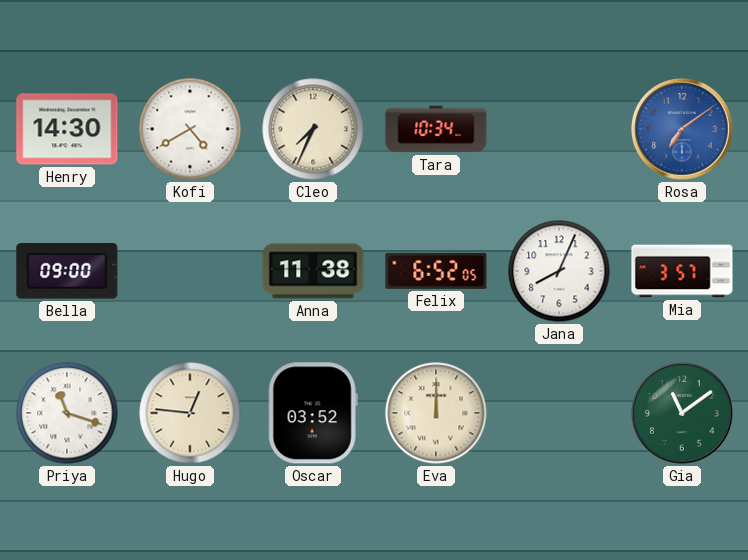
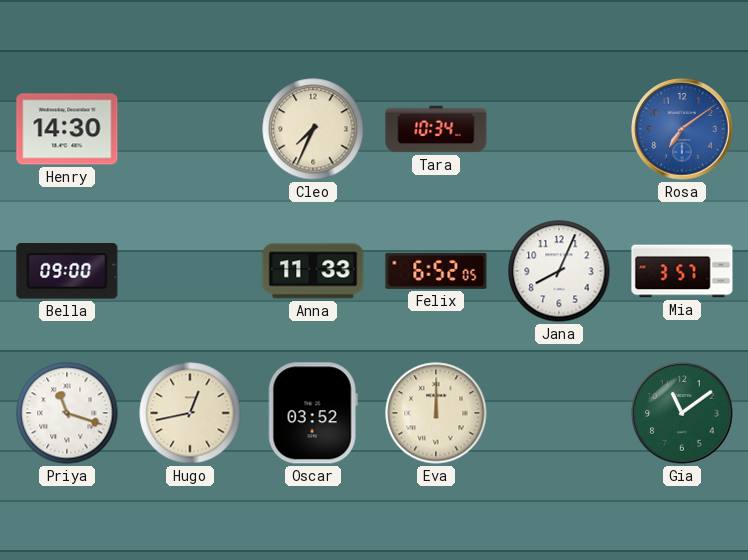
Kofi: 4:40 -> none
Anna: 11:38 -> 11:33
Hugo: 12:46 -> 12:43
